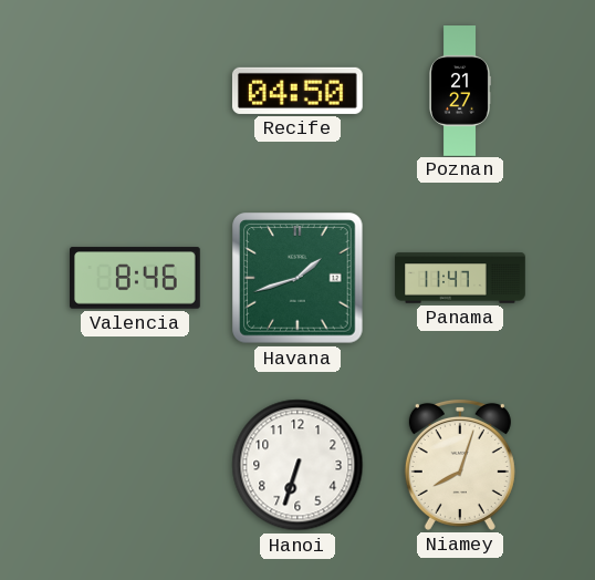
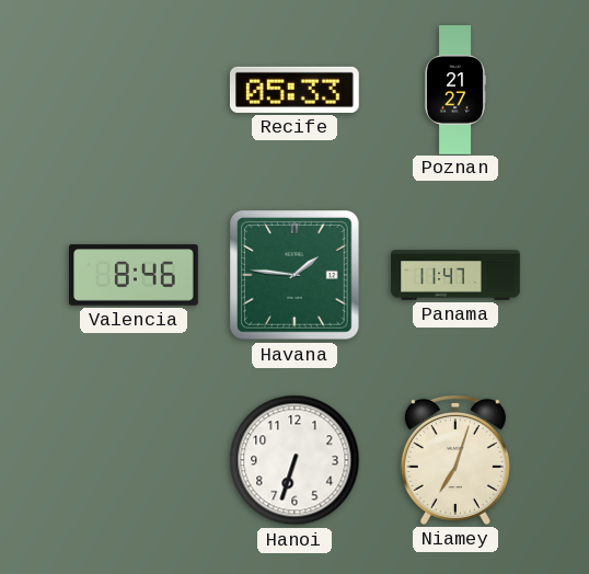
Recife: 04:50 -> 05:33
Havana: 1:42 -> 1:46
Niamey: 8:03 -> 7:03
